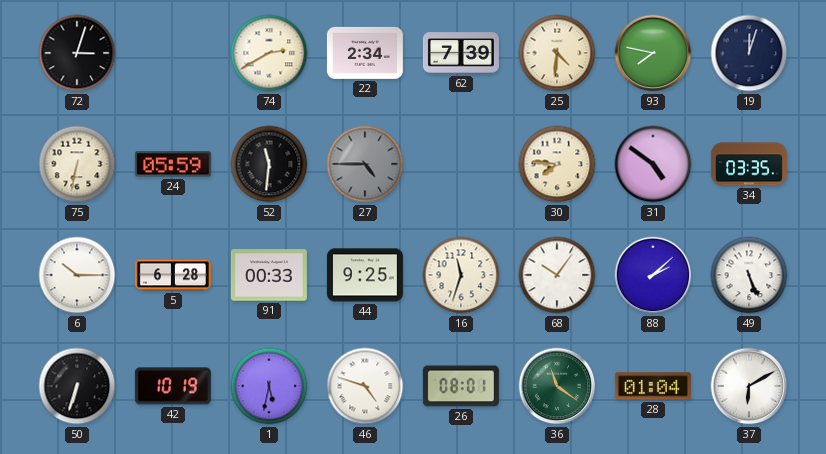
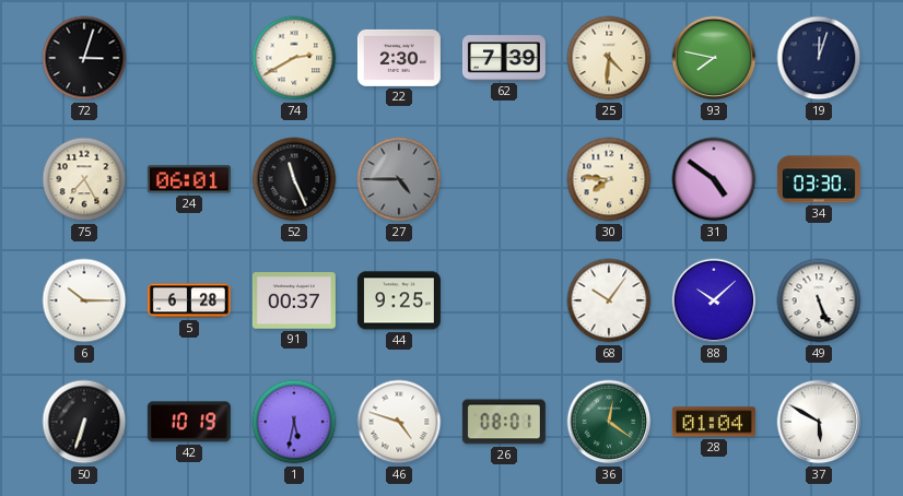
22: 2:34 -> 2:30
75: 6:32 -> 7:25
24: 05:59 -> 06:01
52: 11:31 -> 11:26
34: 03:35 -> 03:30
91: 00:33 -> 00:37
16: 11:33 -> none
88: 2:08 -> 10:08
36: 11:21 -> 12:21
37: 6:10 -> 5:50
